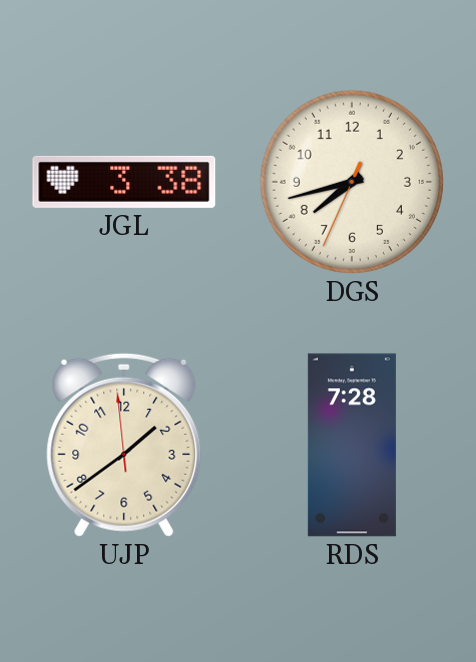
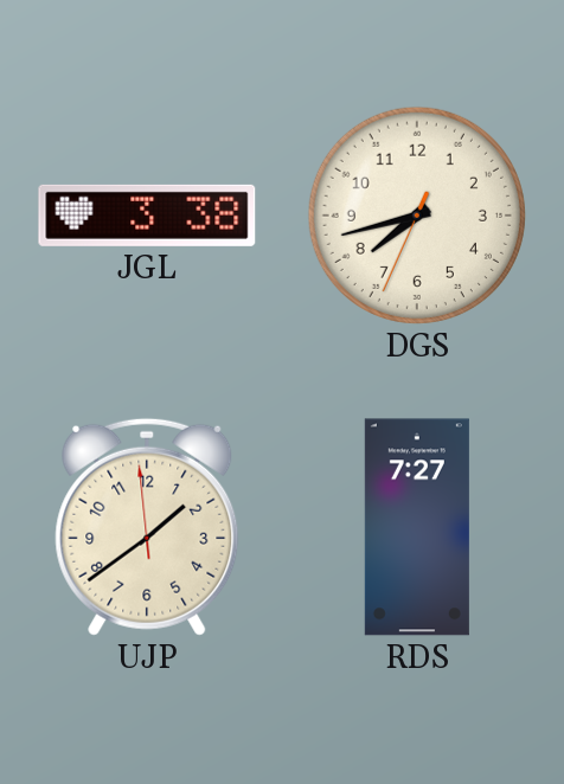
RDS: 7:28 -> 7:27
